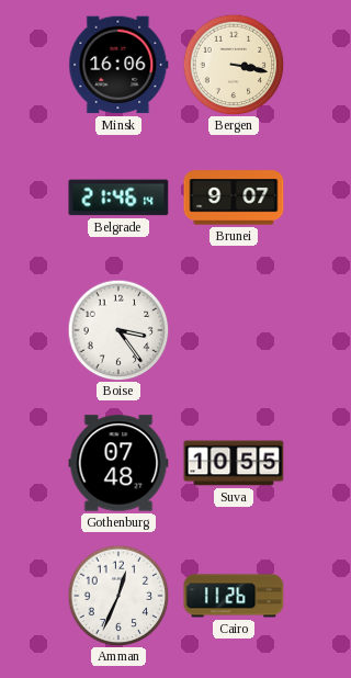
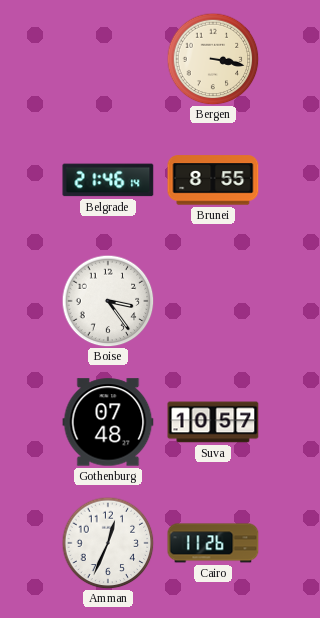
Minsk: 16:06 -> none
Brunei: 9:07 -> 8:55
Suva: 10:55 -> 10:57
